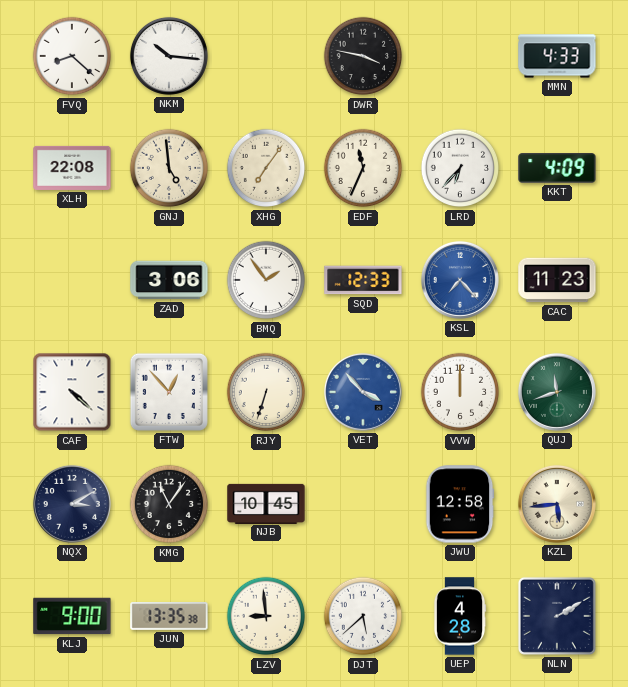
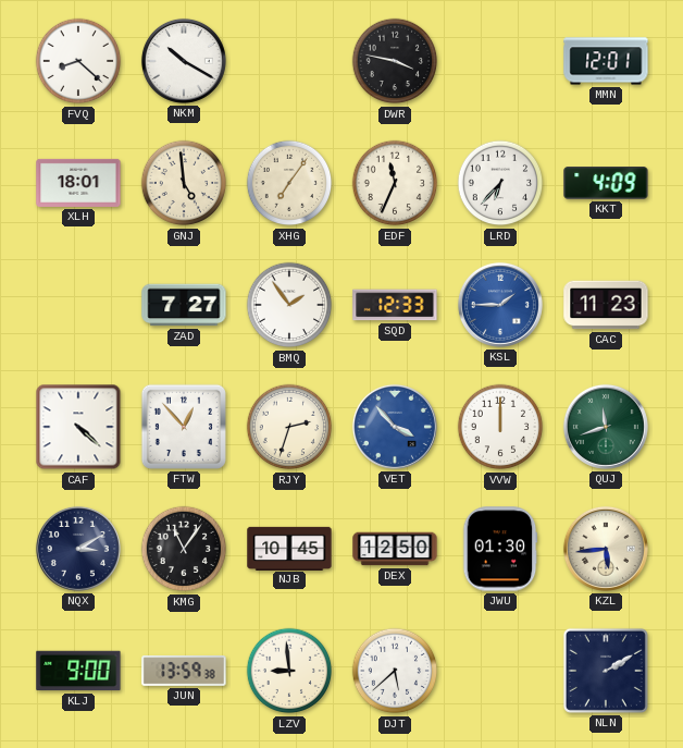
NKM: 10:16 -> 10:20
MMN: 4:33 -> 12:01
XLH: 22:08 -> 18:01
ZAD: 3:06 -> 7:27
KSL: 7:23 -> 1:45
RJY: 6:33 -> 2:33
DEX: none -> 12:50
JWU: 12:58 -> 01:30
JUN: 13:35 -> 13:59
UEP: 4:28 -> none
